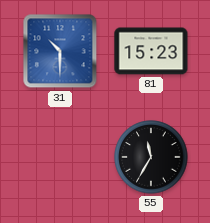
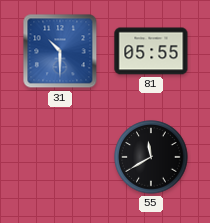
81: 15:23 -> 05:55
55: 11:35 -> 11:40
